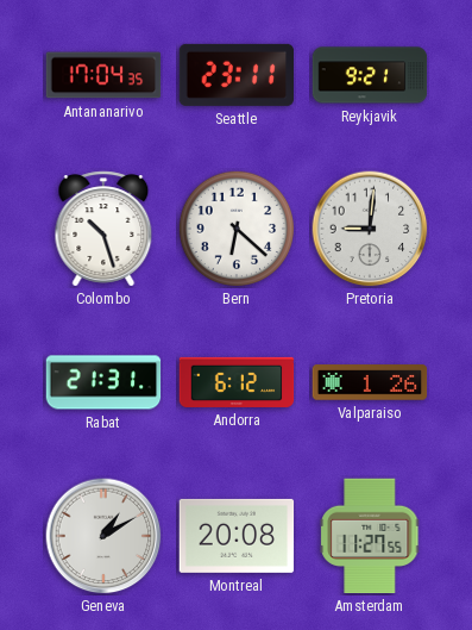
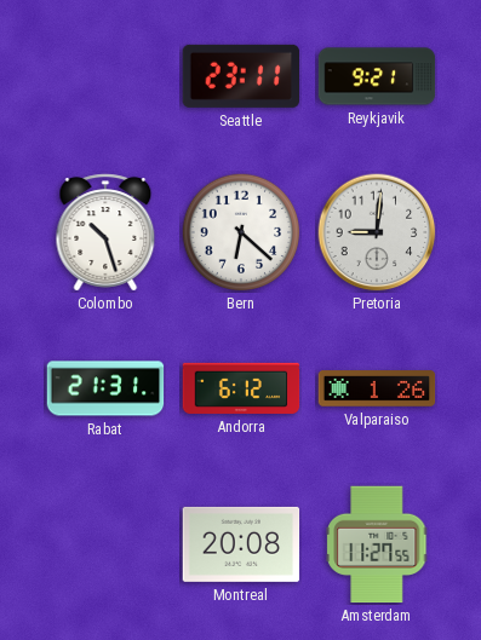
Antananarivo: 17:04 -> none
Geneva: 1:10 -> none
